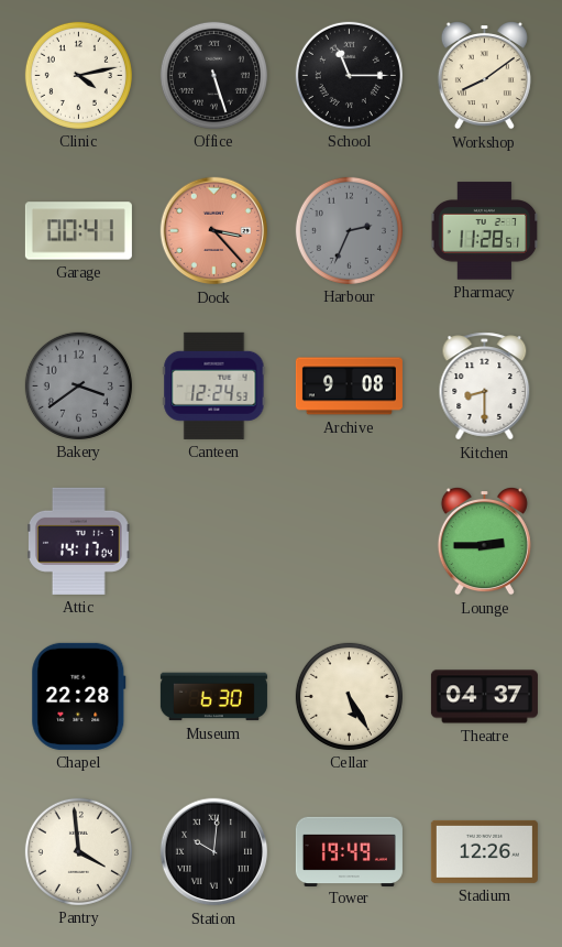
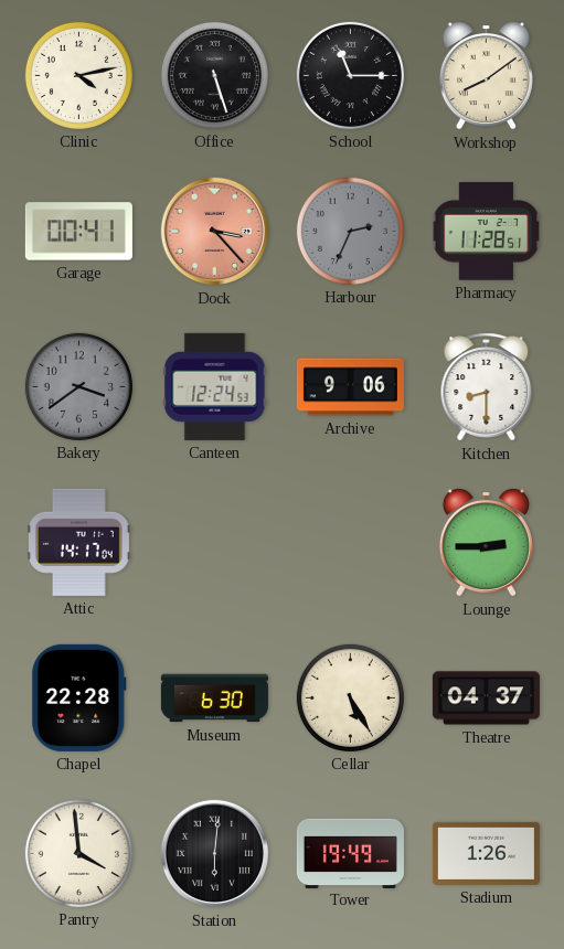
Archive: 9:08 -> 9:06
Station: 10:01 -> 6:01
Stadium: 12:26 -> 1:26
